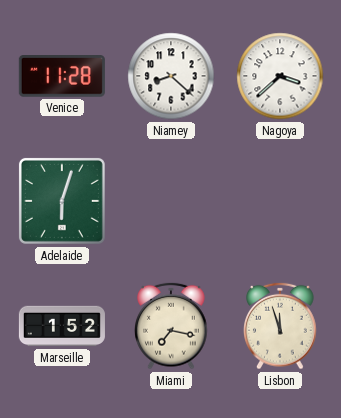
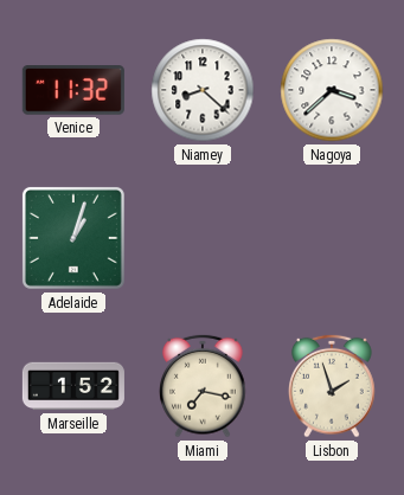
Venice: 11:28 -> 11:32
Adelaide: 6:03 -> 1:03
Lisbon: 11:57 -> 1:57
